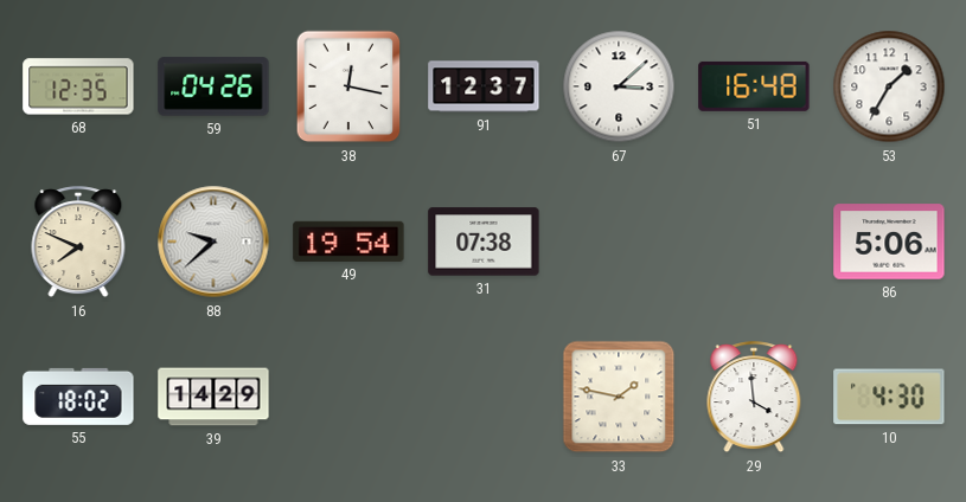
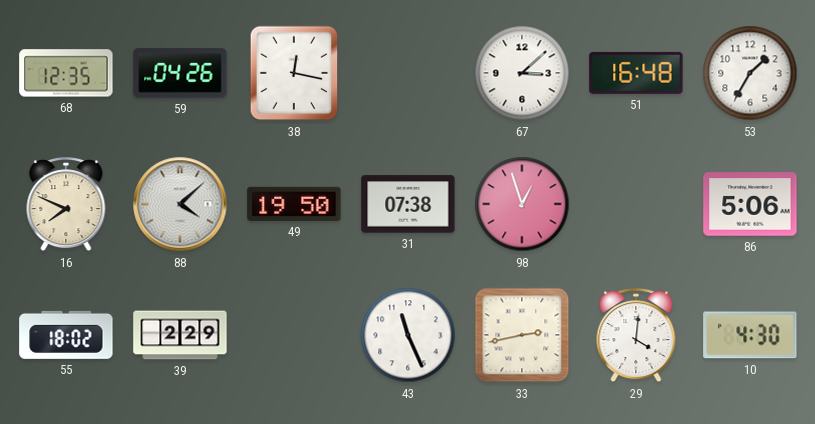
91: 12:37 -> none
88: 9:38 -> 4:08
49: 19:54 -> 19:50
98: none -> 12:57
39: 14:29 -> 2:29
43: none -> 11:26
33: 1:47 -> 2:43
29: 3:59 -> 4:01
